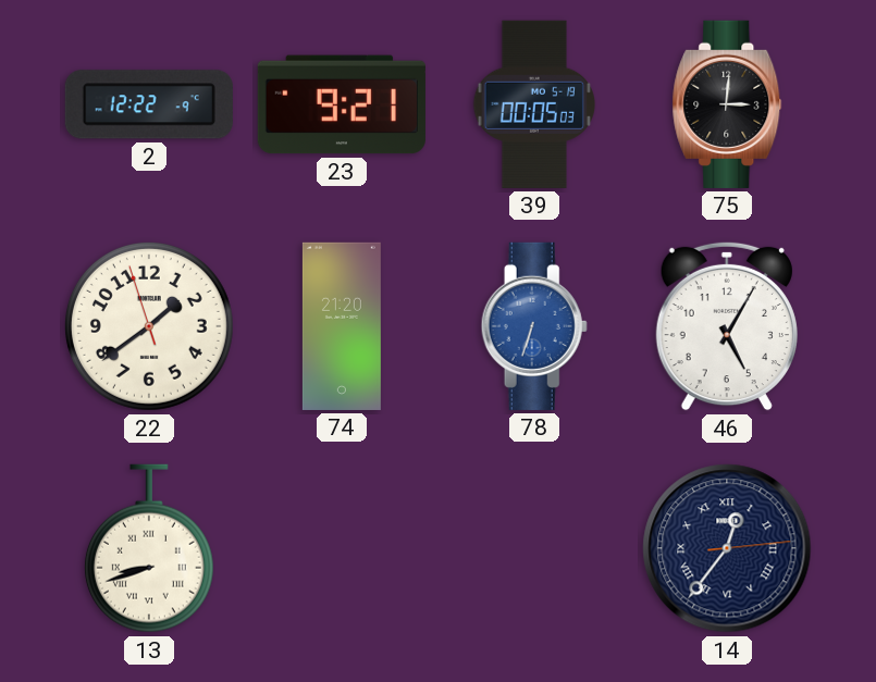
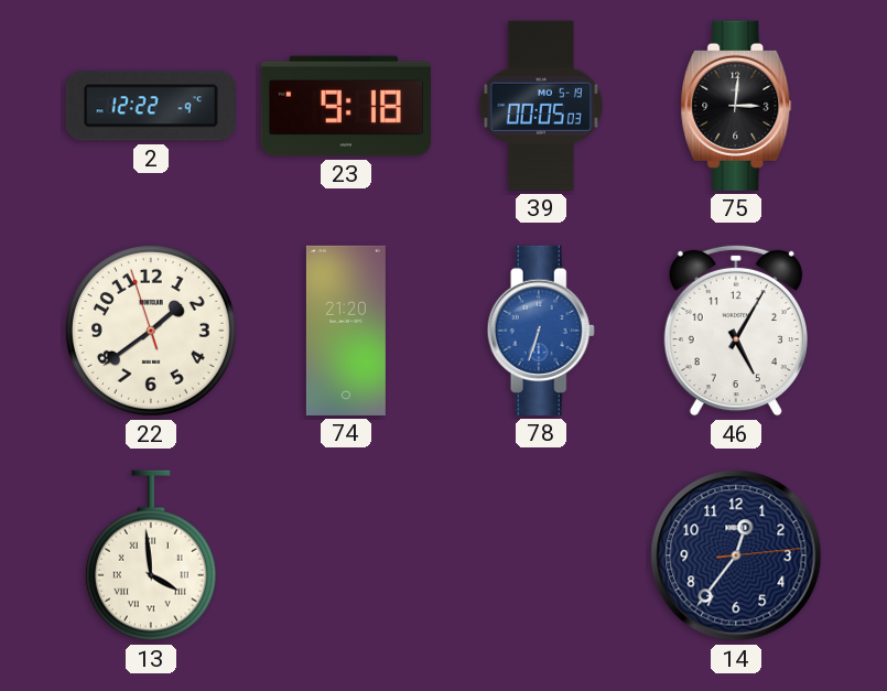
23: 9:21 -> 9:18
13: 8:42 -> 3:59
14 numerals: Roman -> Arabic
